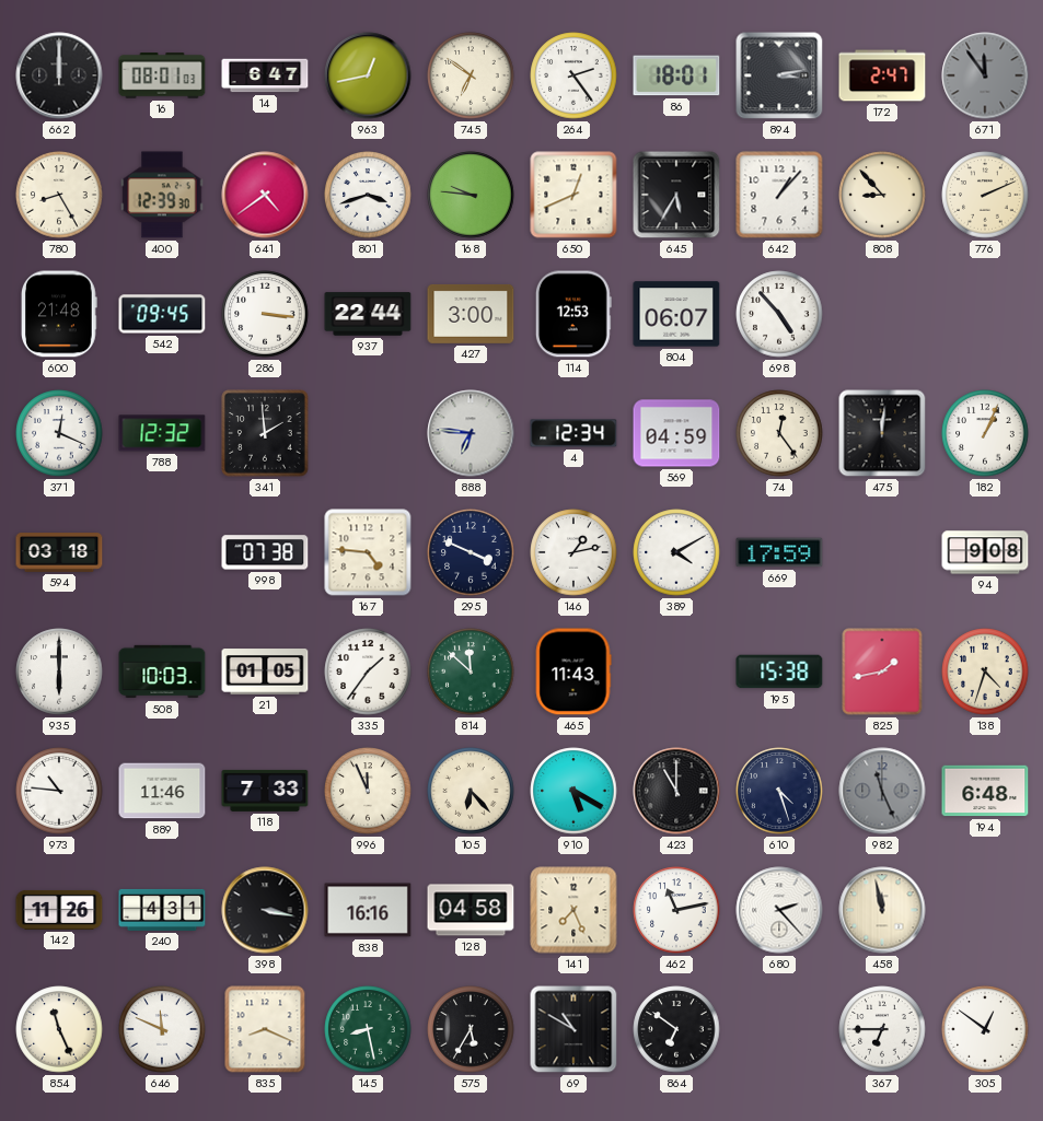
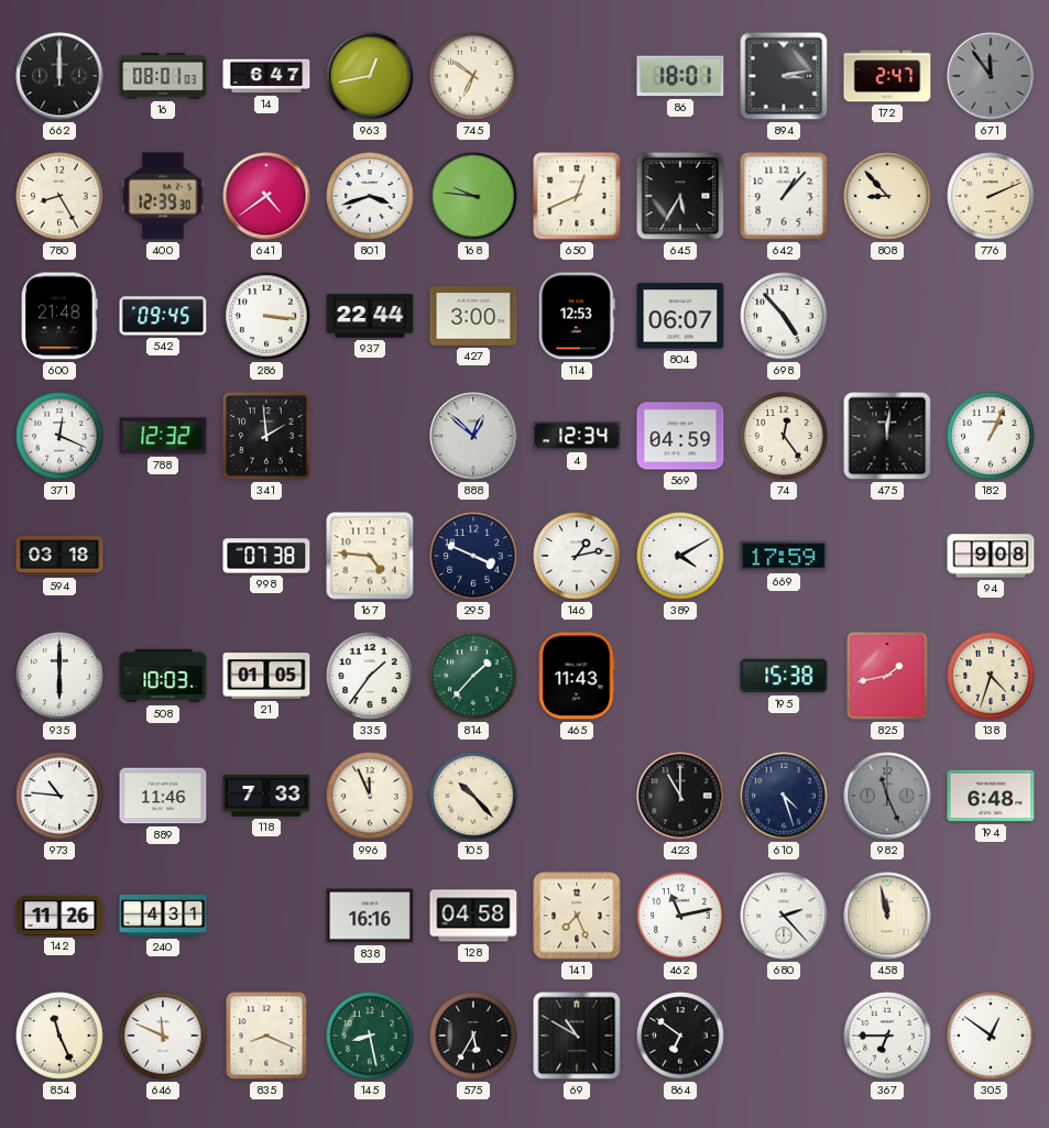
264: 2:24 -> none
888: 6:46 -> 12:52
814: 11:52 -> 1:37
105: 6:23 -> 10:23
910: 5:20 -> none
398: 3:17 -> none
